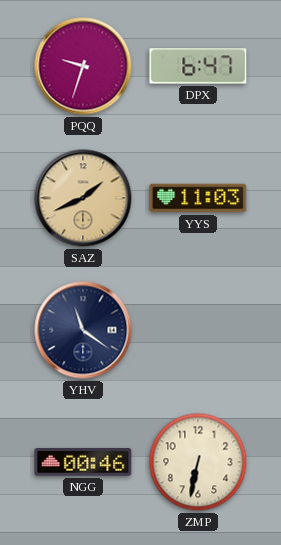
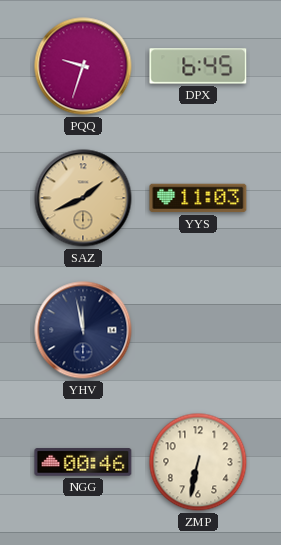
DPX: 6:47 -> 6:45
YHV: 11:21 -> 11:58
